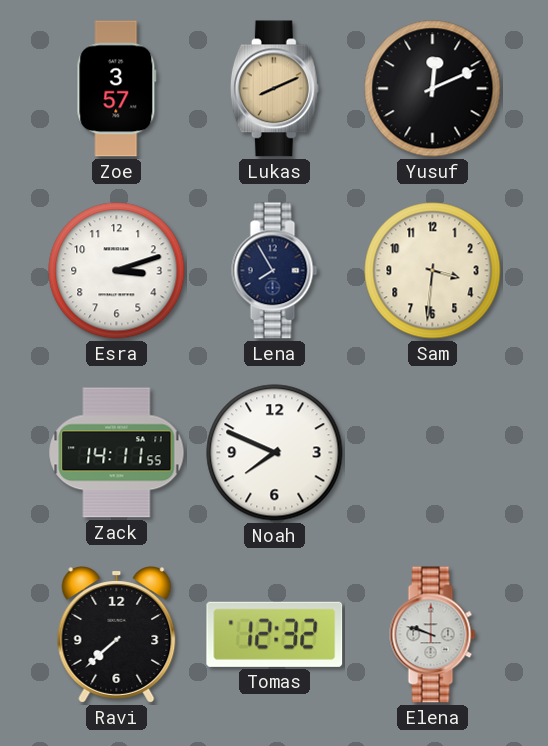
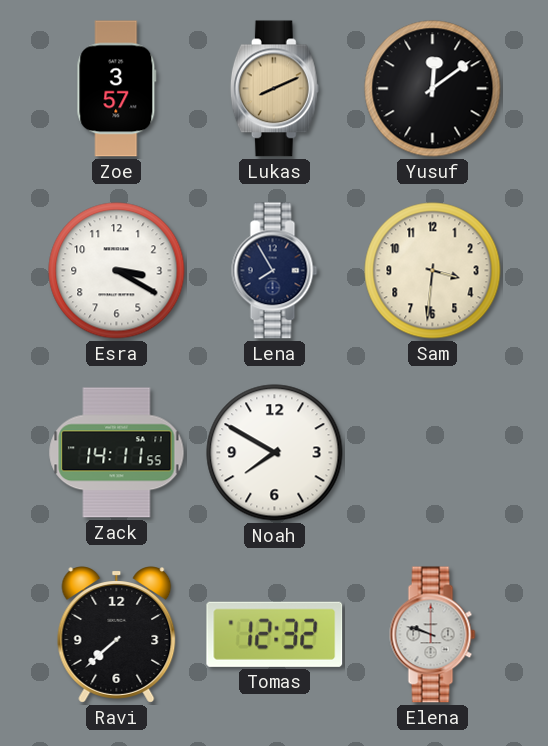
Yusuf: 12:11 -> 12:09
Esra: 3:12 -> 3:20
Noah: 7:49 -> 7:50
